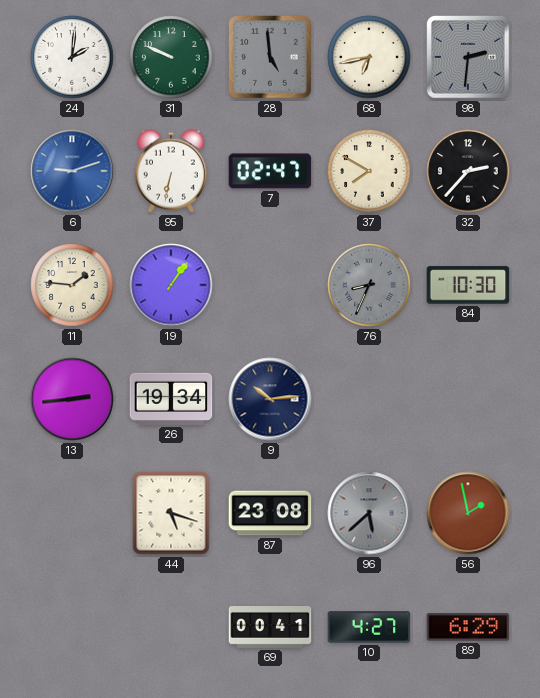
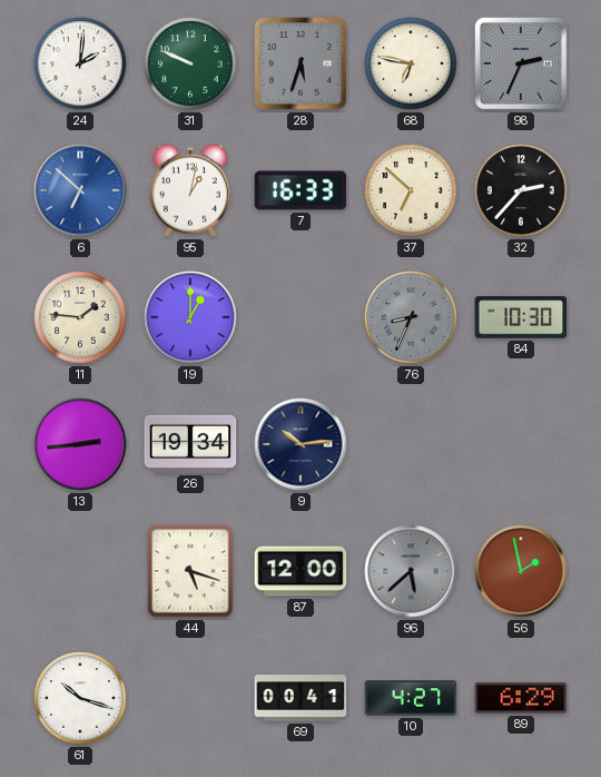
28: 4:59 -> 5:33
68: 6:43 -> 6:47
98: 2:31 -> 2:34
6: 9:12 -> 6:52
95: 6:32 -> 1:02
7: 02:47 -> 16:33
37: 7:50 -> 6:52
19: 1:06 -> 1:00
87: 23:08 -> 12:00
61: none -> 10:18
